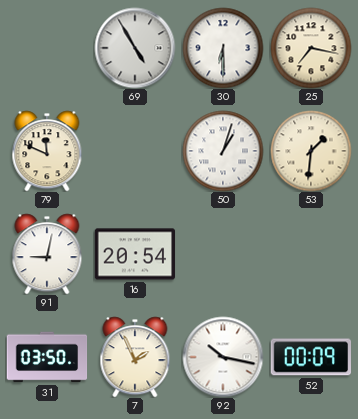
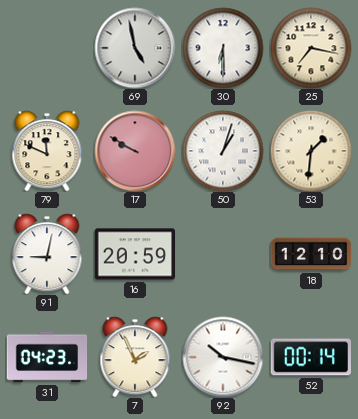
69: 4:55 -> 4:58
17: none -> 9:50
16: 20:54 -> 20:59
18: none -> 12:10
31: 03:50 -> 04:23
52: 00:09 -> 00:14
